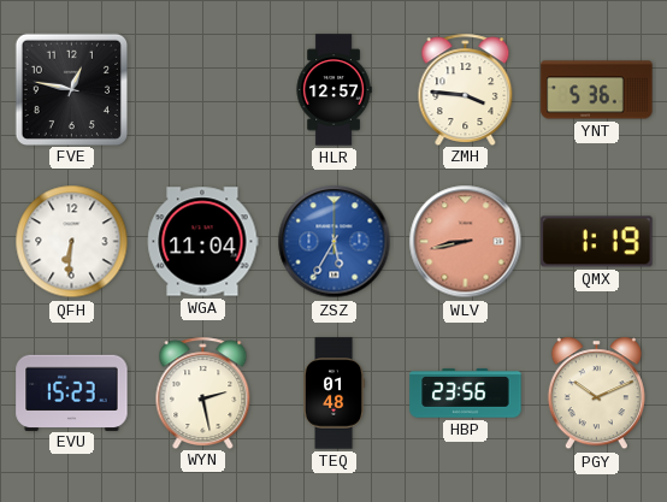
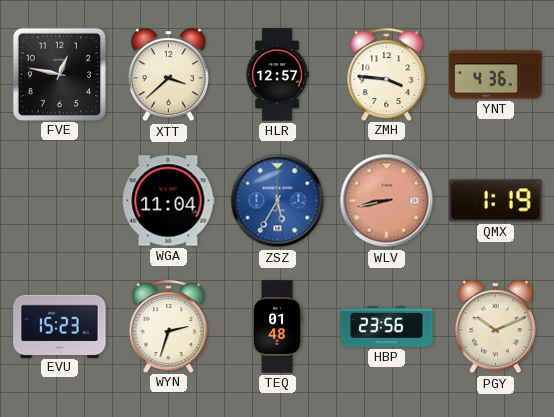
XTT: none -> 3:38
YNT: 5:36 -> 4:36
QFH: 6:31 -> none
WYN: 2:28 -> 2:33
